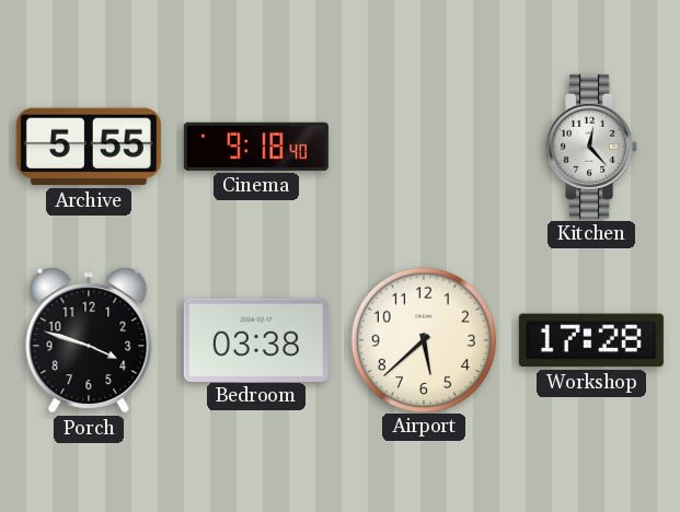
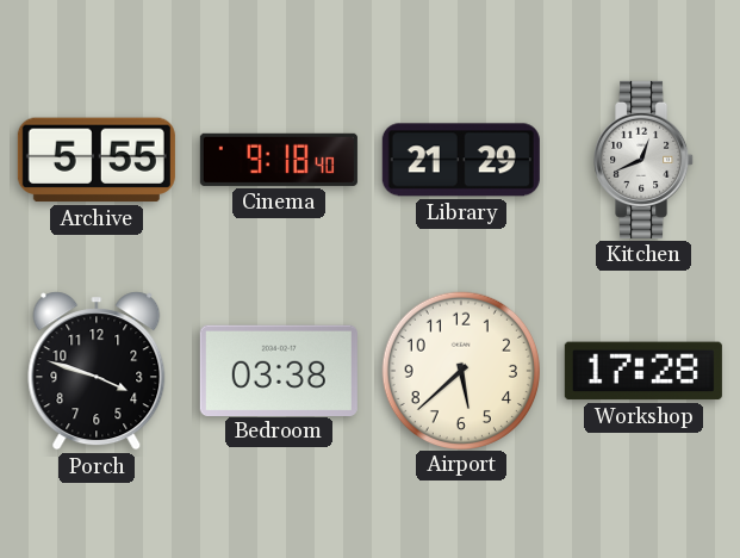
Library: none -> 21:29
Kitchen: 12:23 -> 12:41
